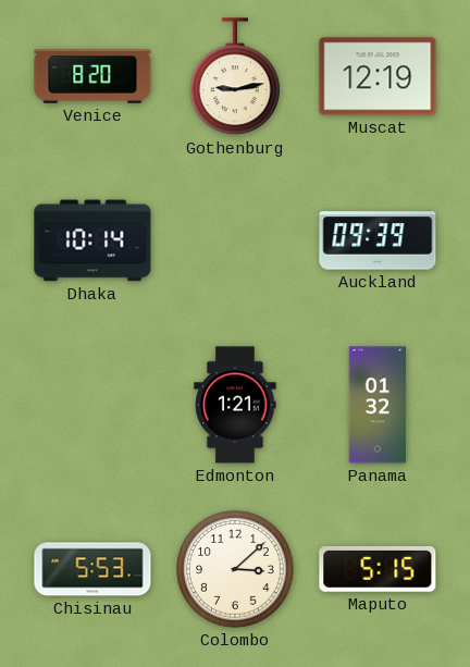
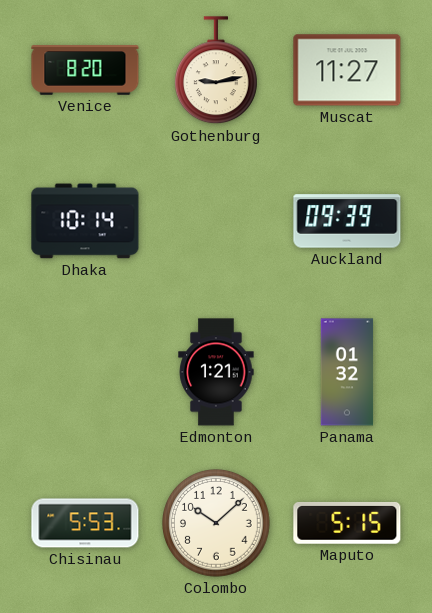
Muscat: 12:19 -> 11:27
Colombo: 3:08 -> 10:08
